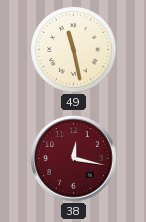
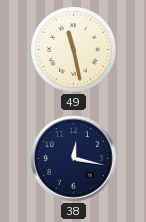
38 dial: burgundy -> navy
